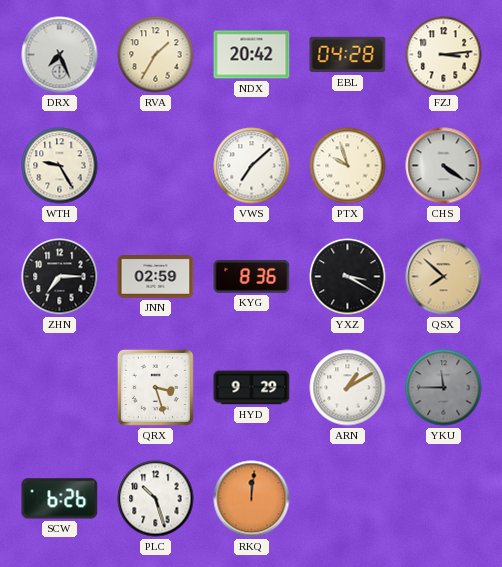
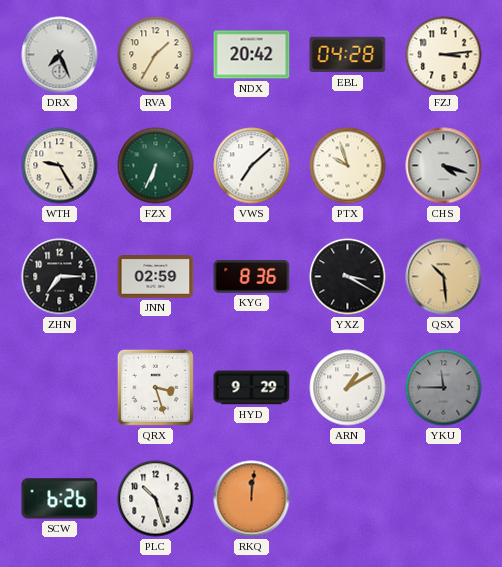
FZX: none -> 6:34
CHS: 4:21 -> 4:18
QSX: 7:52 -> 10:29
